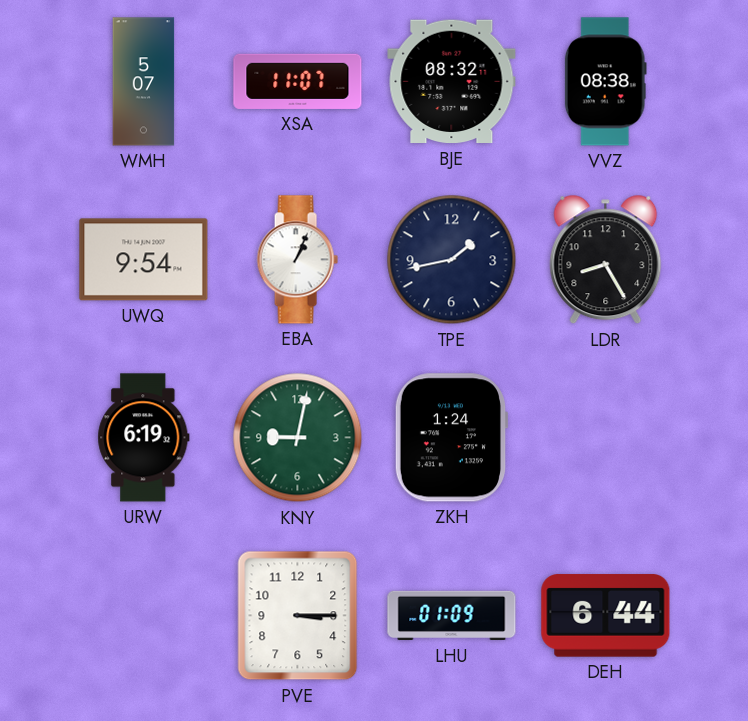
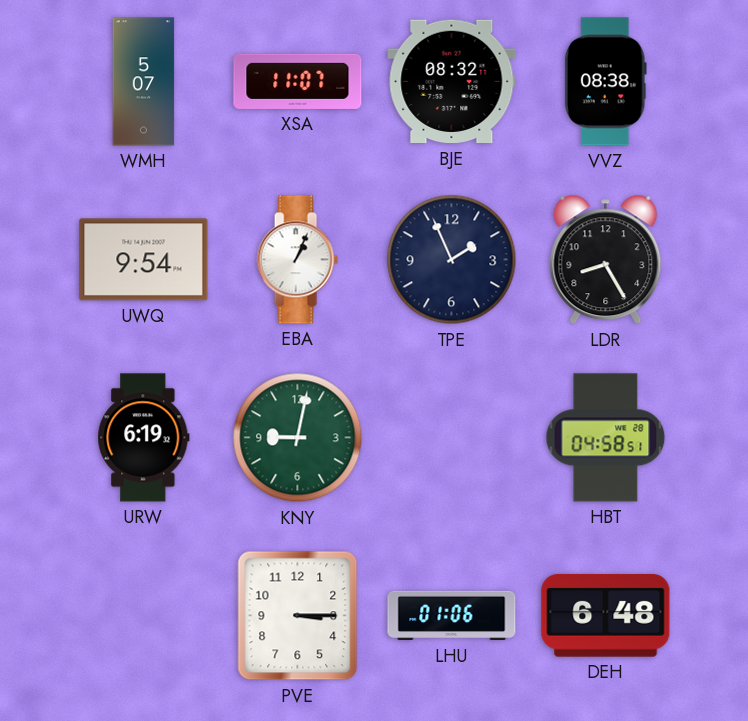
TPE: 1:43 -> 1:56
ZKH: 1:24 -> none
HBT: none -> 04:58
LHU: 01:09 -> 01:06
DEH: 6:44 -> 6:48
